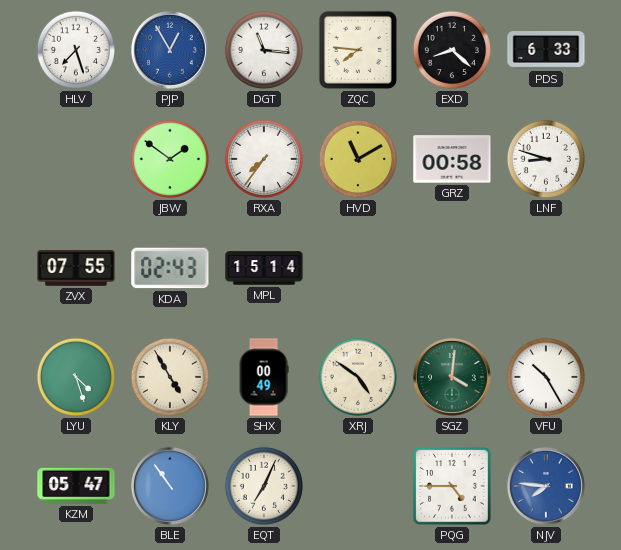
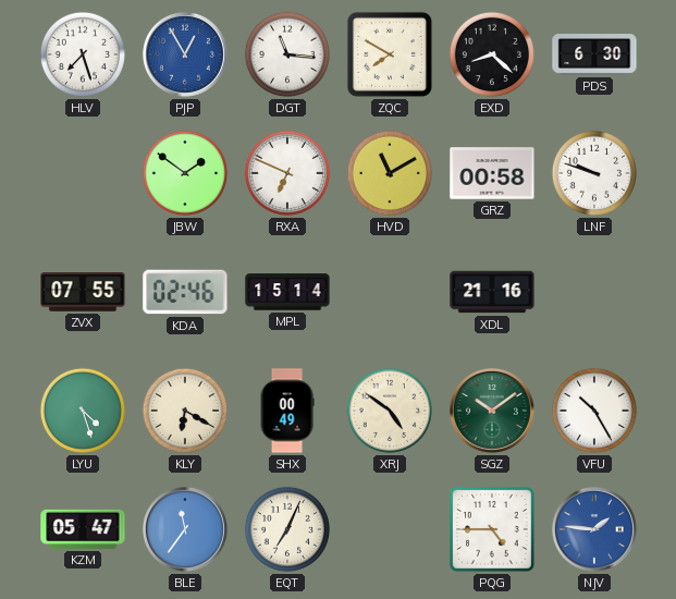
ZQC: 7:46 -> 7:50
PDS: 6:33 -> 6:30
RXA: 7:36 -> 6:49
LNF: 8:48 -> 9:48
KDA: 02:43 -> 02:46
XDL: none -> 21:16
KLY: 4:55 -> 6:20
SGZ: 4:01 -> 10:09
BLE: 10:54 -> 11:36
NJV: 7:46 -> 1:46
